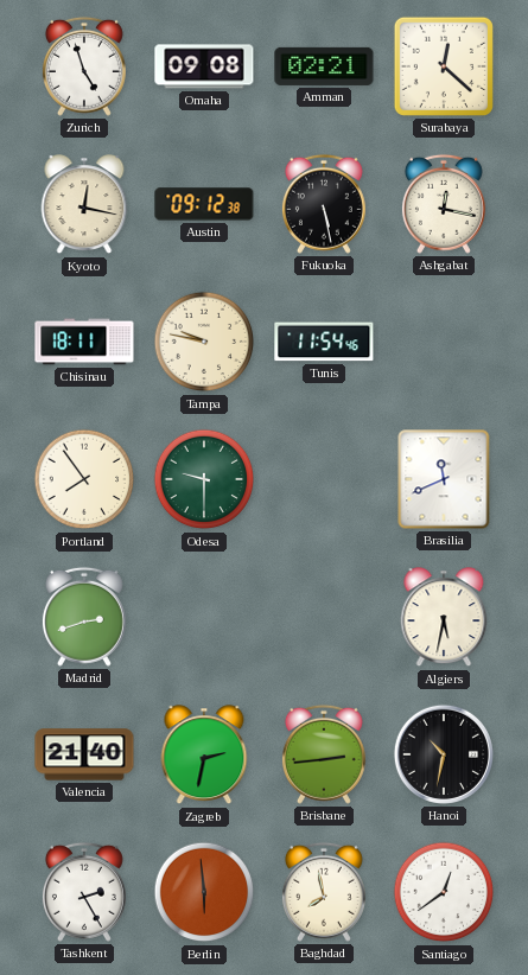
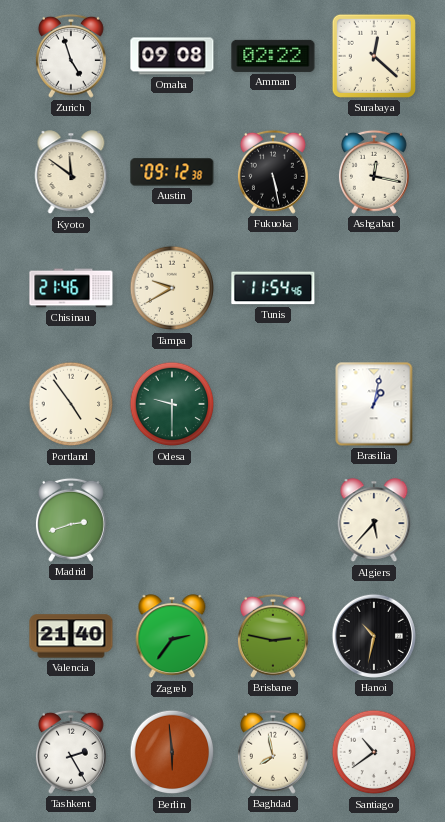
Amman: 02:21 -> 02:22
Kyoto: 12:17 -> 11:51
Chisinau: 18:11 -> 21:46
Tampa: 9:47 -> 9:40
Portland: 7:54 -> 4:54
Brasilia: 11:41 -> 1:02
Algiers: 5:32 -> 5:37
Zagreb: 2:32 -> 2:36
Brisbane: 2:44 -> 2:47
Santiago: 12:39 -> 10:39
